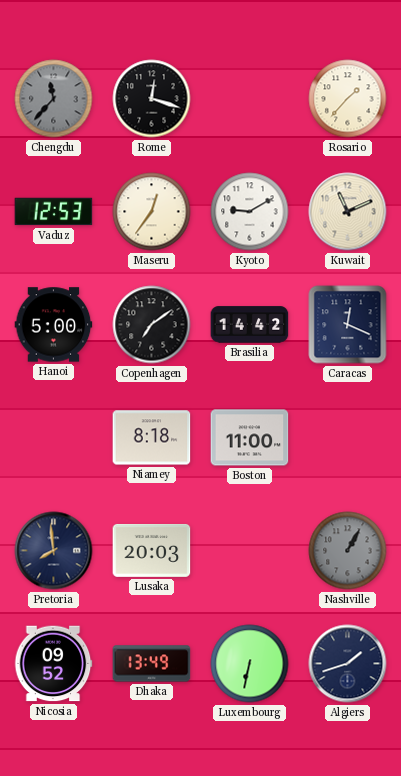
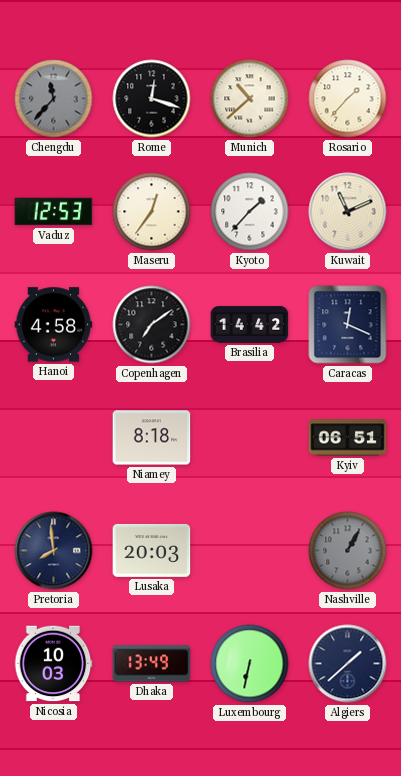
Munich: none -> 10:38
Kyoto: 9:10 -> 1:37
Hanoi: 5:00 -> 4:58
Boston: 11:00 -> none
Kyiv: none -> 06:51
Nicosia: 09:52 -> 10:03
Algiers: 1:42 -> 1:38
